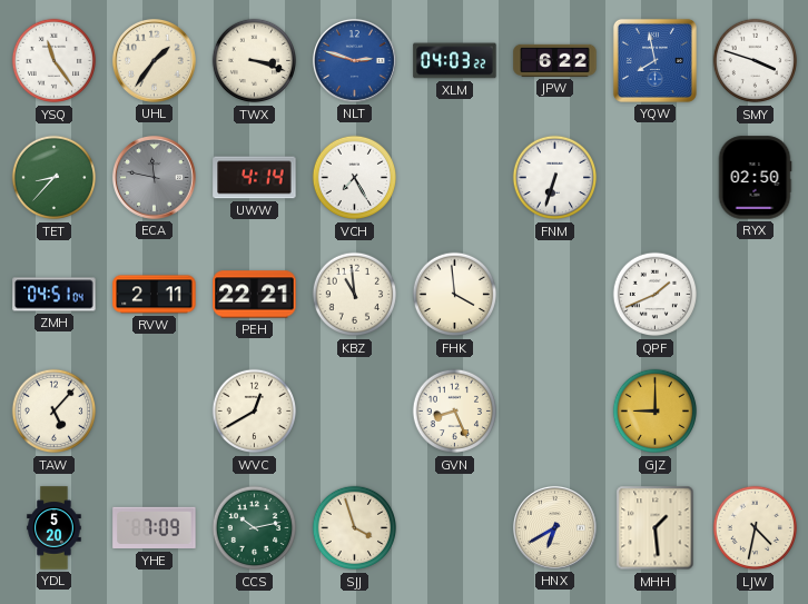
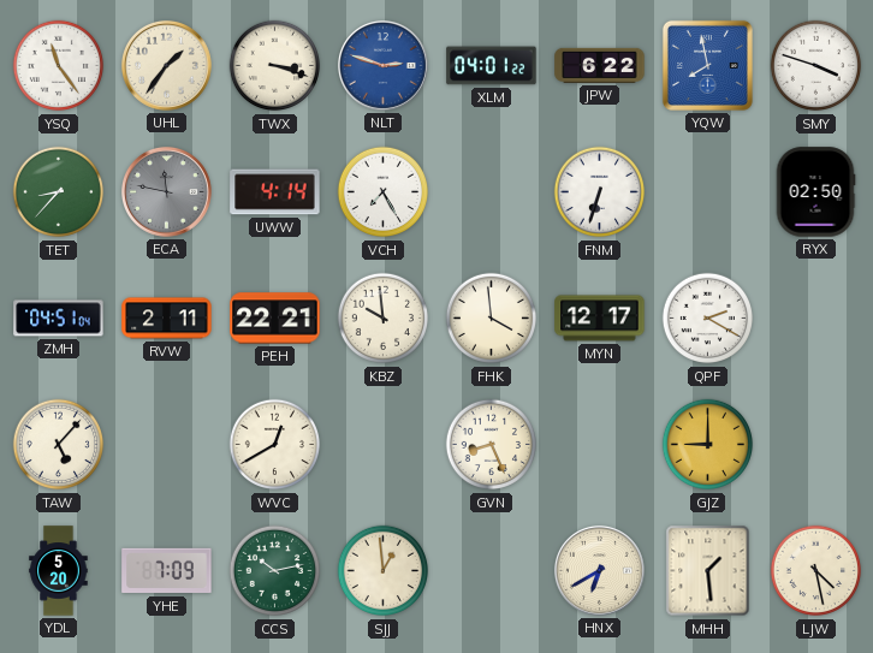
XLM: 04:03 -> 04:01
KBZ: 10:59 -> 9:59
MYN: none -> 12:17
QPF: 1:41 -> 2:20
SJJ: 3:57 -> 12:59
LJW: 4:32 -> 4:28
